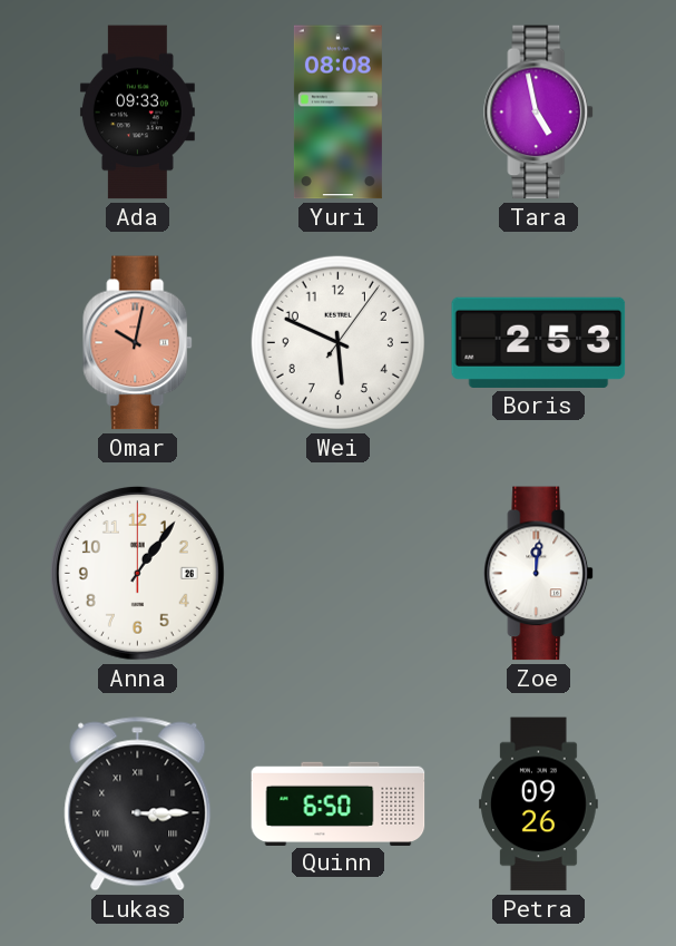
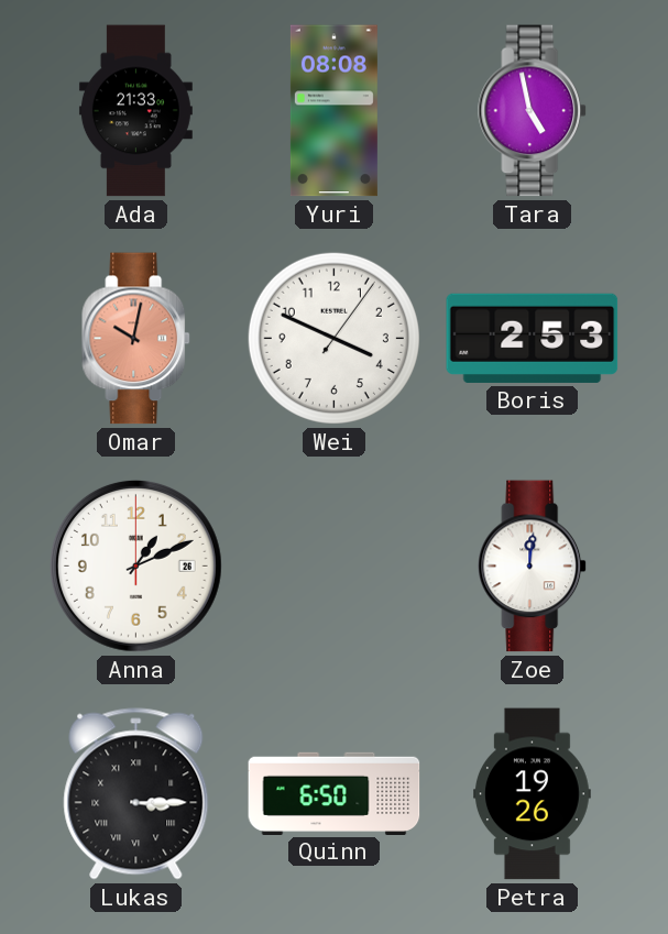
Ada: 09:33 -> 21:33
Wei: 5:49 -> 3:49
Anna: 1:06 -> 1:11
Petra: 09:26 -> 19:26
